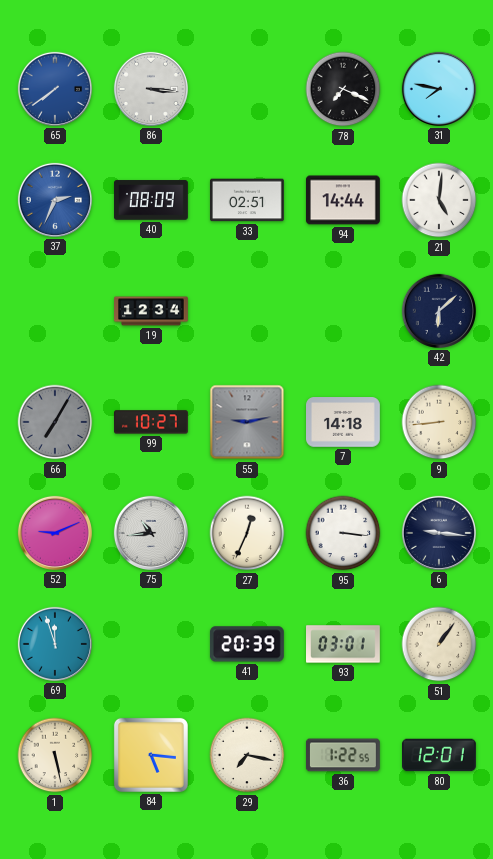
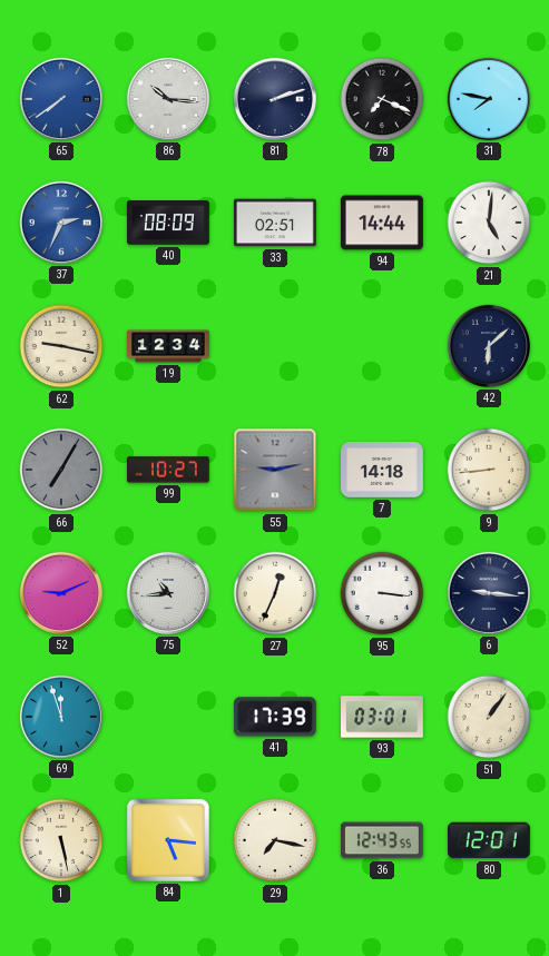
86: 3:16 -> 10:16
81: none -> 2:12
62: none -> 9:17
41: 20:39 -> 17:39
36: 1:22 -> 12:43
